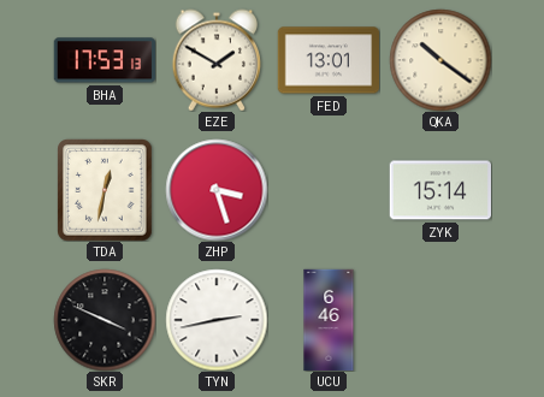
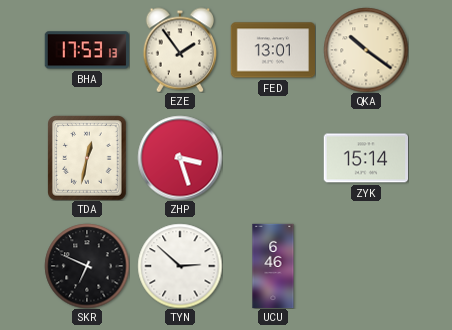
EZE: 1:50 -> 1:54
SKR: 3:49 -> 6:49
TYN: 2:43 -> 2:52
